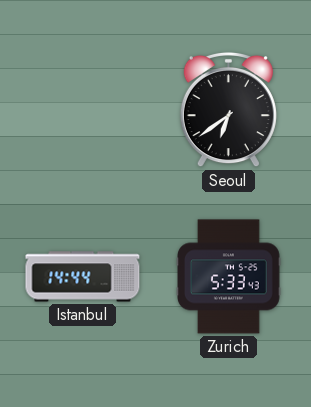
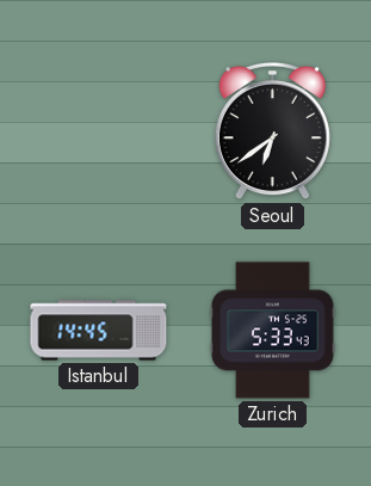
Istanbul: 14:44 -> 14:45
